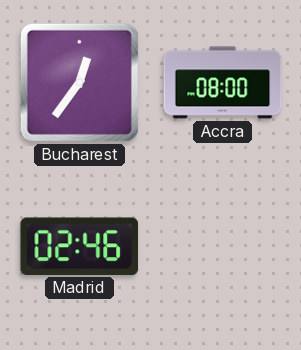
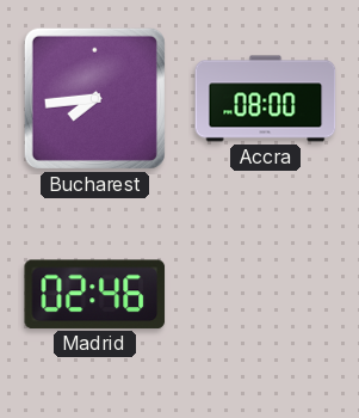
Bucharest: 12:36 -> 7:44
